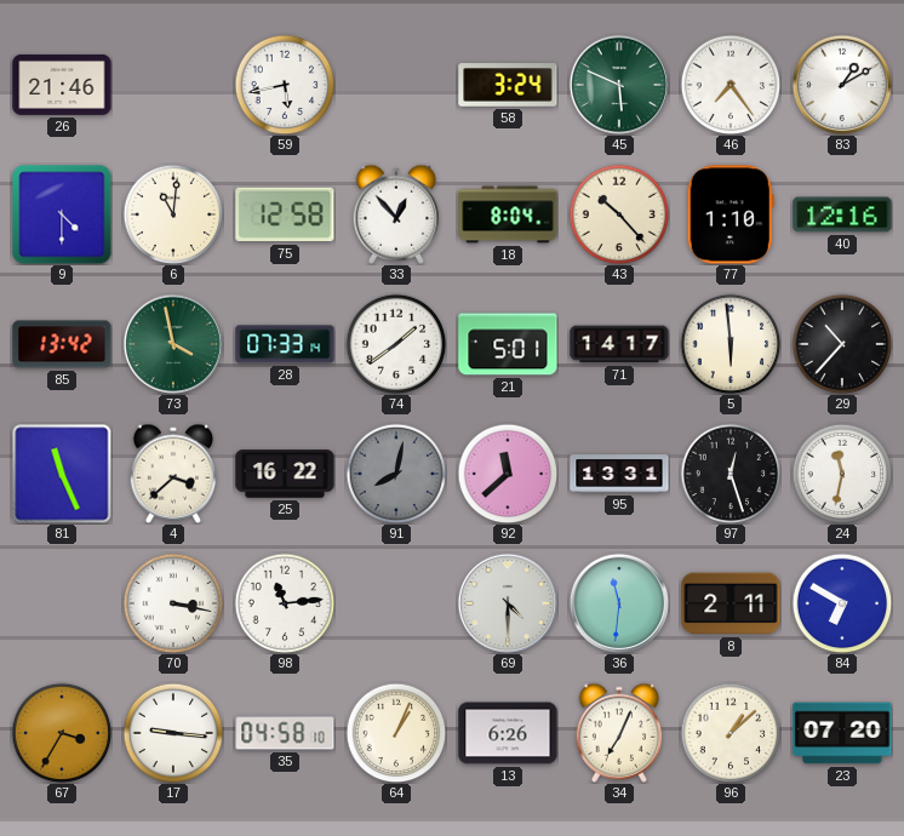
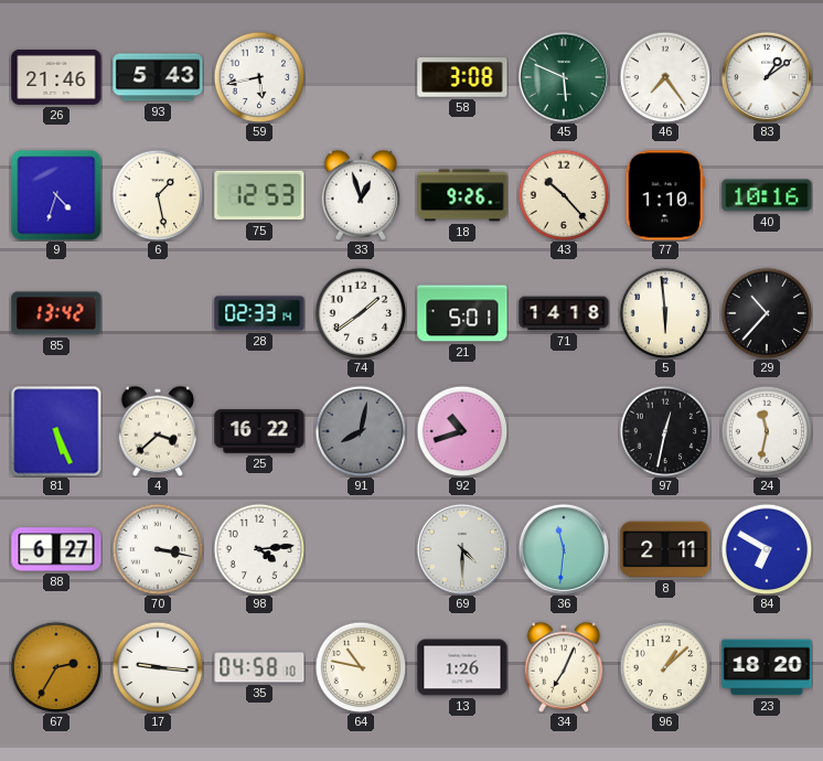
93: none -> 5:43
58: 3:24 -> 3:08
83: 1:10 -> 1:09
9: 4:30 -> 4:33
6: 11:01 -> 1:28
75: 12:58 -> 12:53
33: 12:53 -> 12:57
18: 8:04 -> 9:26
40: 12:16 -> 10:16
73: 3:58 -> none
28: 07:33 -> 02:33
71: 14:17 -> 14:18
81: 11:26 -> 5:26
92: 11:38 -> 10:42
95: 13:31 -> none
97: 12:27 -> 12:32
88: none -> 6:27
98: 11:14 -> 4:14
67: 3:35 -> 2:35
64: 1:04 -> 10:47
13: 6:26 -> 1:26
23: 07:20 -> 18:20
